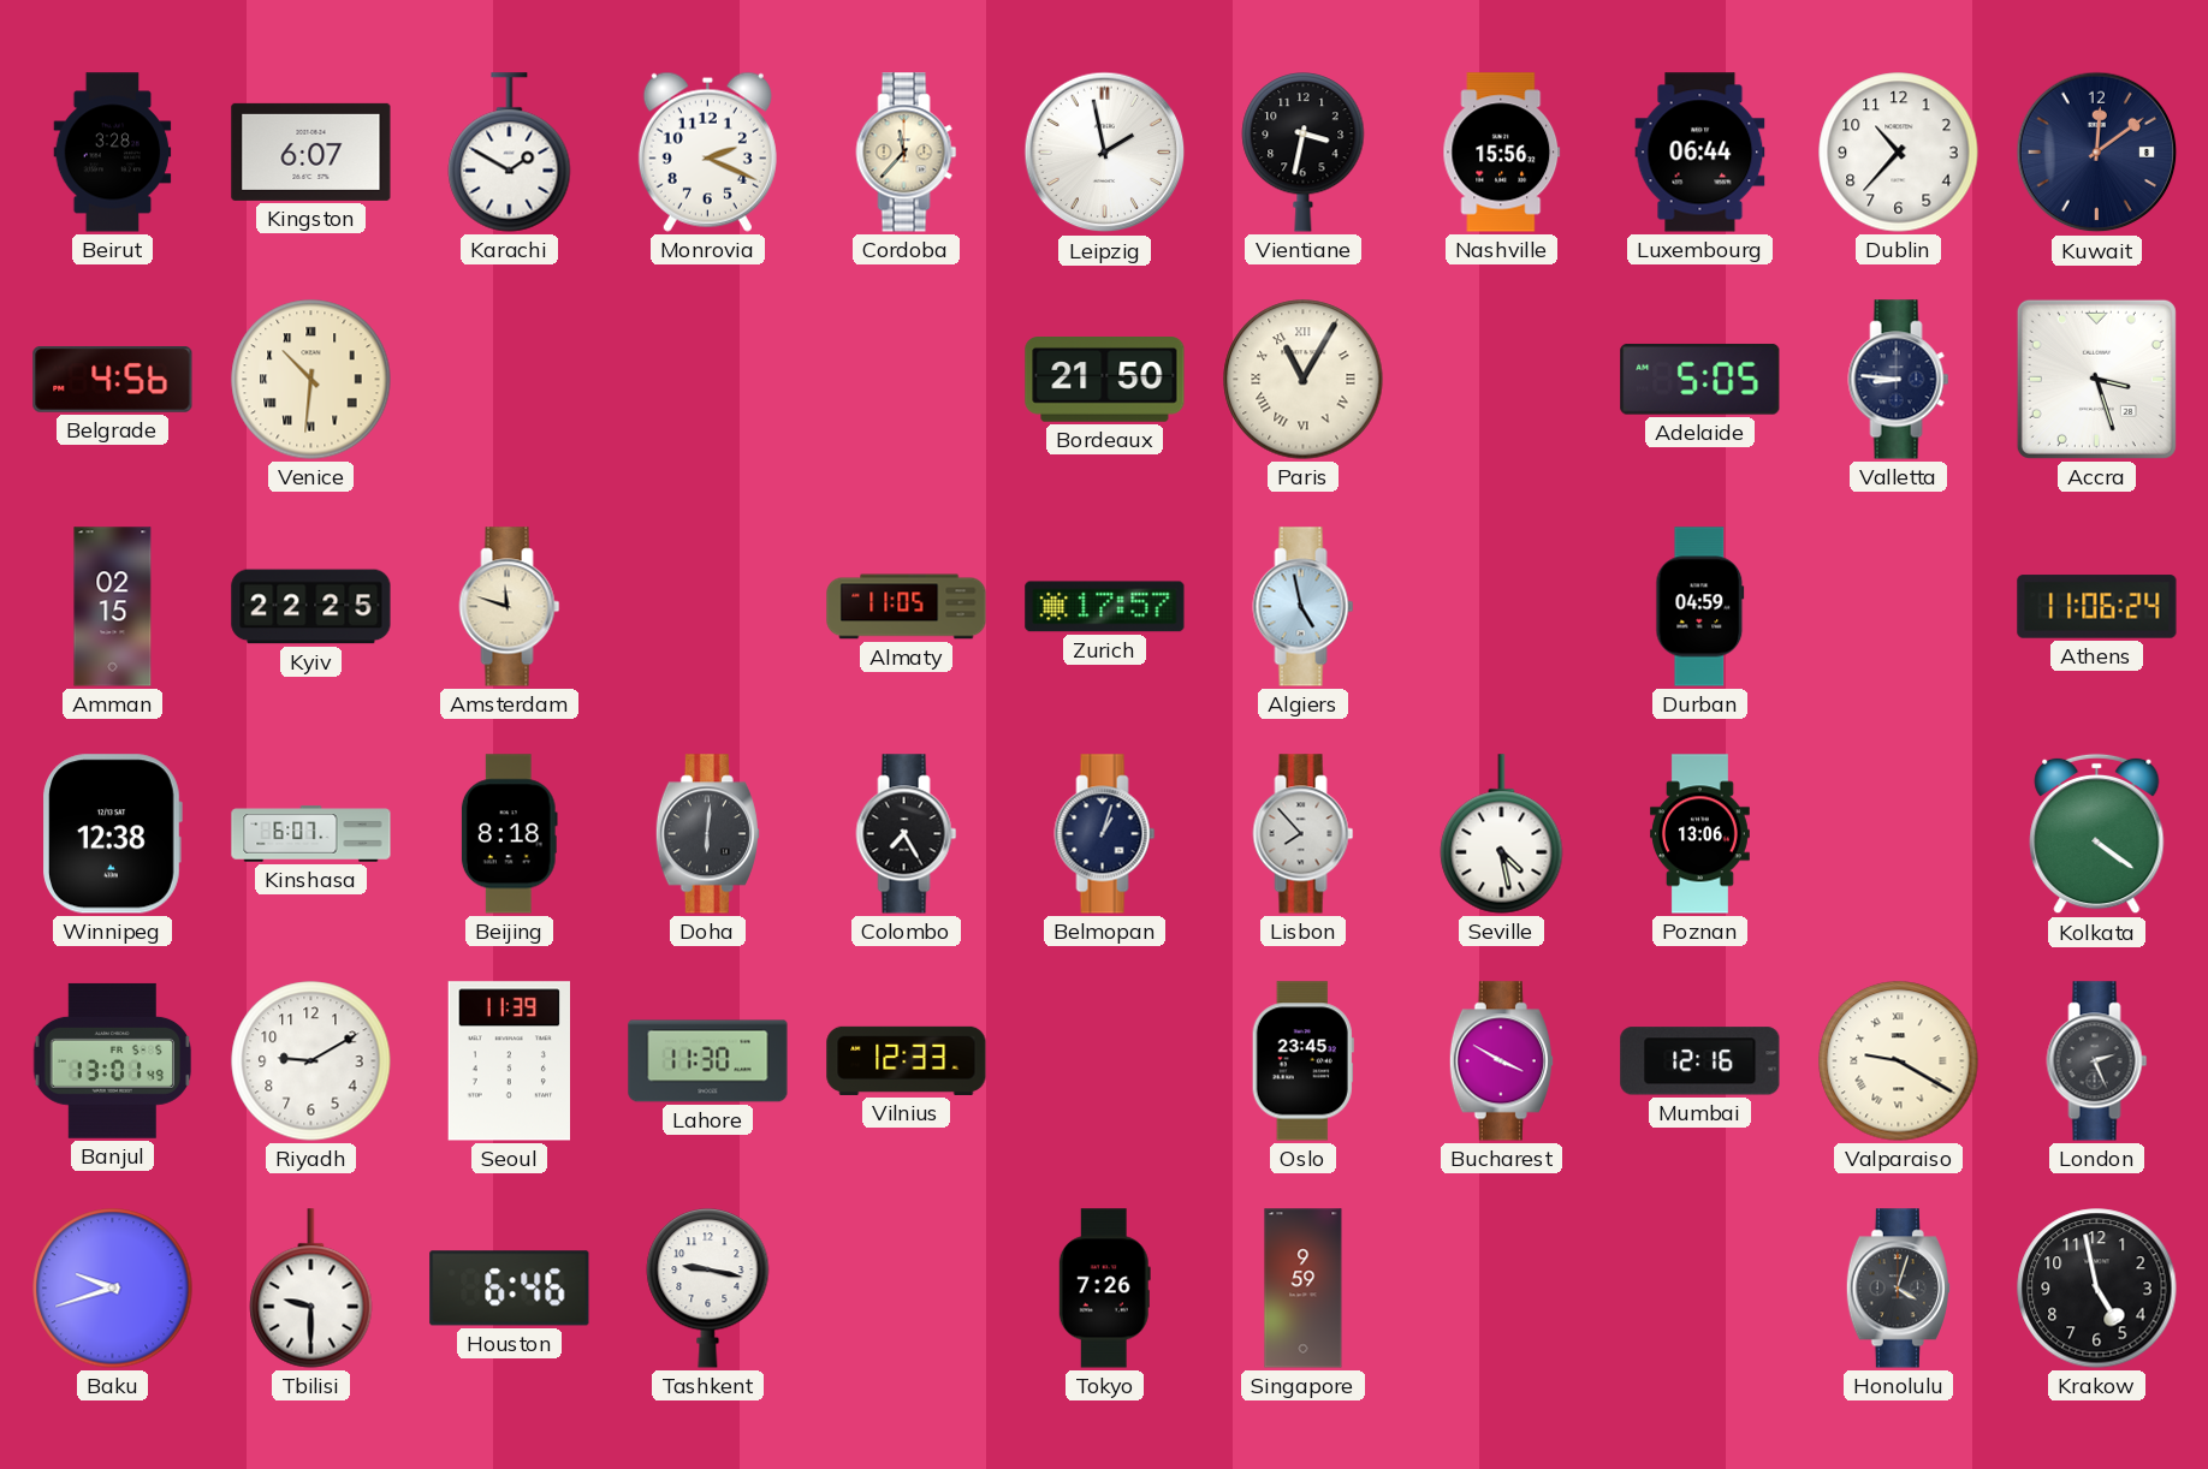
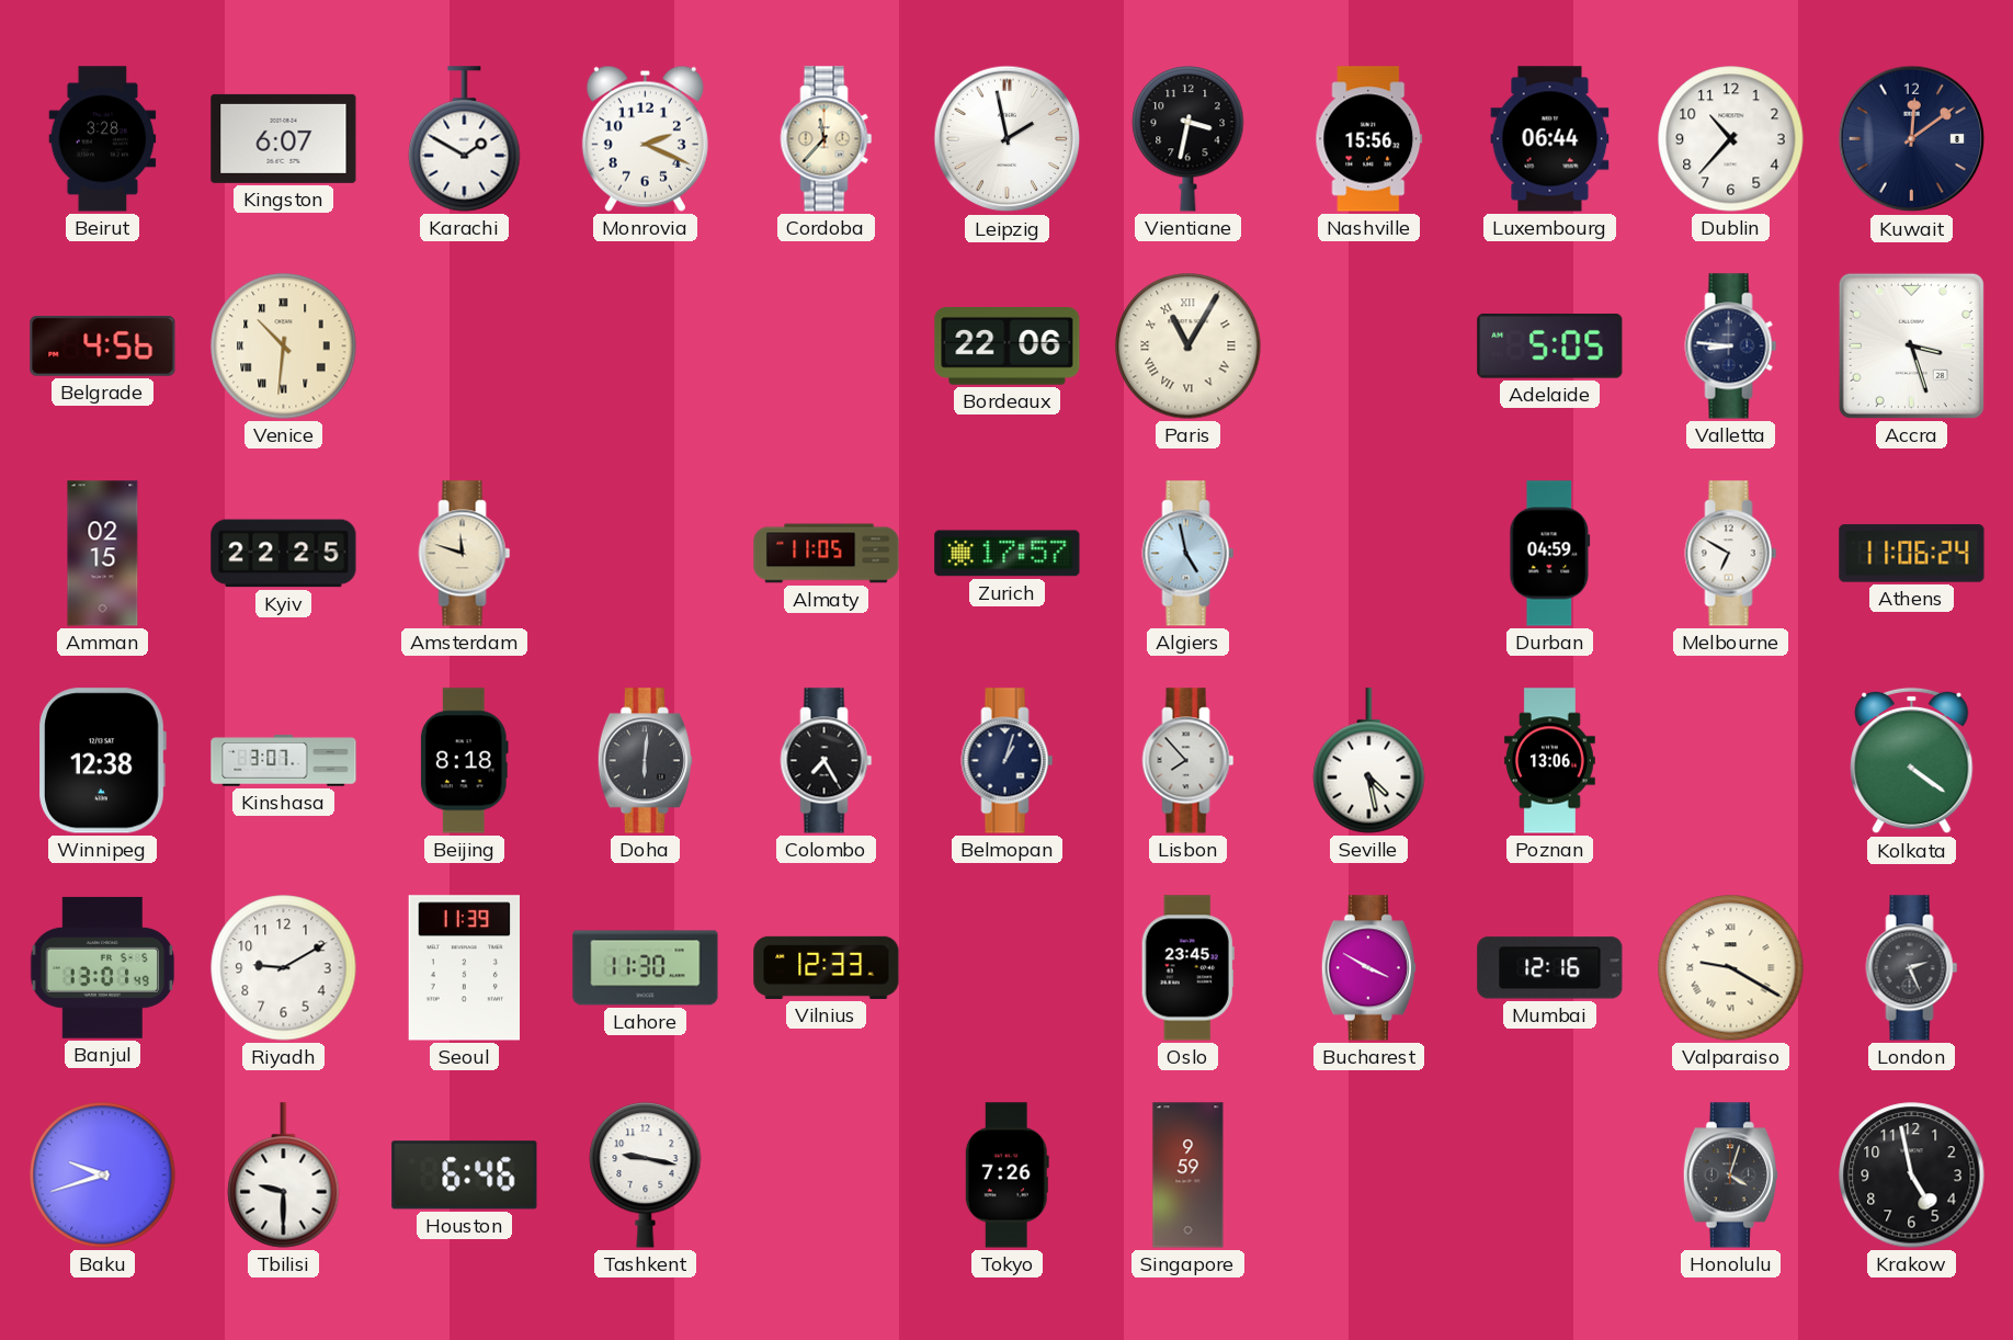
Bordeaux: 21:50 -> 22:06
Melbourne: none -> 6:50
Kinshasa: 6:07 -> 3:07
